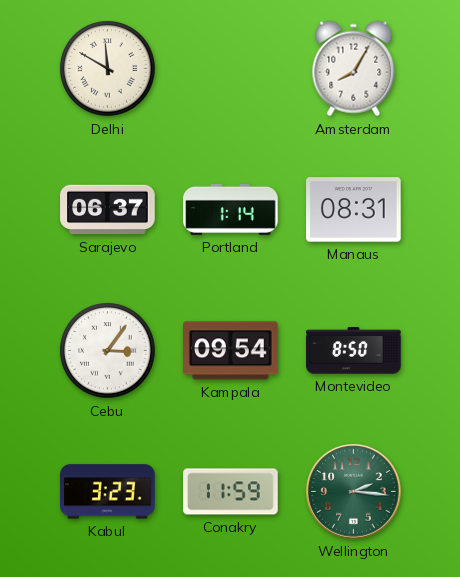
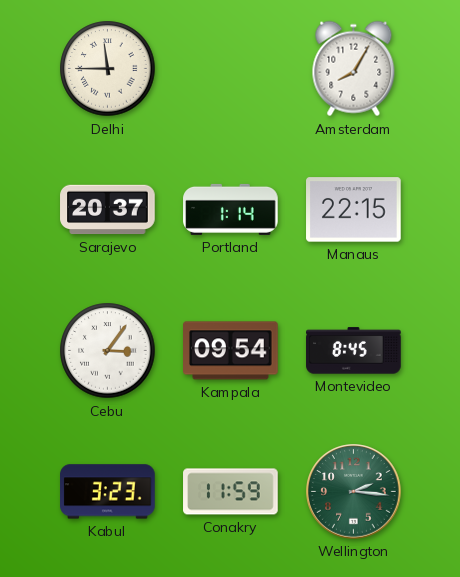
Delhi: 11:50 -> 11:45
Sarajevo: 06:37 -> 20:37
Manaus: 08:31 -> 22:15
Montevideo: 8:50 -> 8:45
